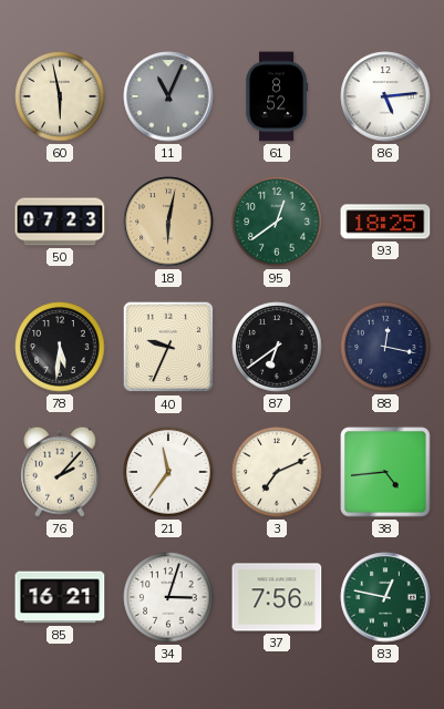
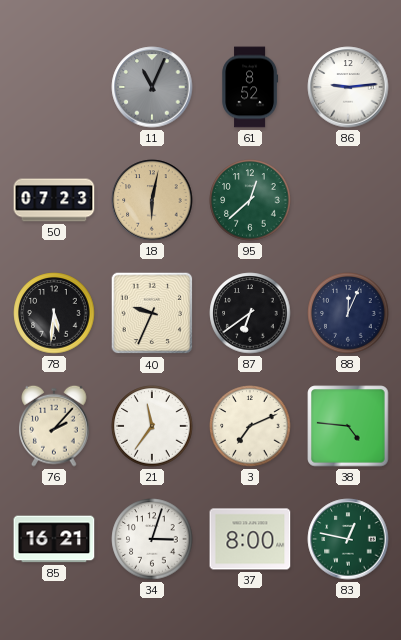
60: 5:58 -> none
86: 5:14 -> 9:14
95: 12:39 -> 12:38
93: 18:25 -> none
88: 12:17 -> 12:04
38: 4:44 -> 4:46
37: 7:56 -> 8:00
